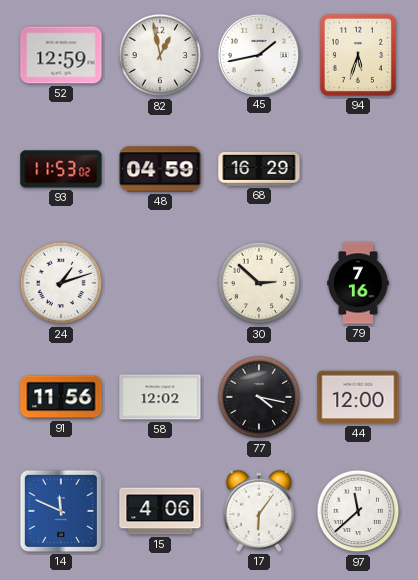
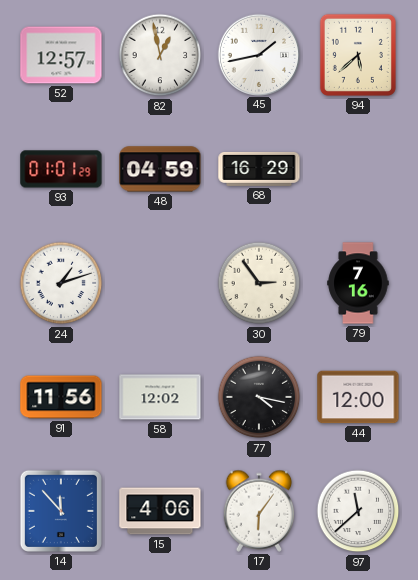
52: 12:59 -> 12:57
94: 5:33 -> 5:38
93: 11:53 -> 01:01
30: 2:52 -> 2:54
14: 11:49 -> 11:53
